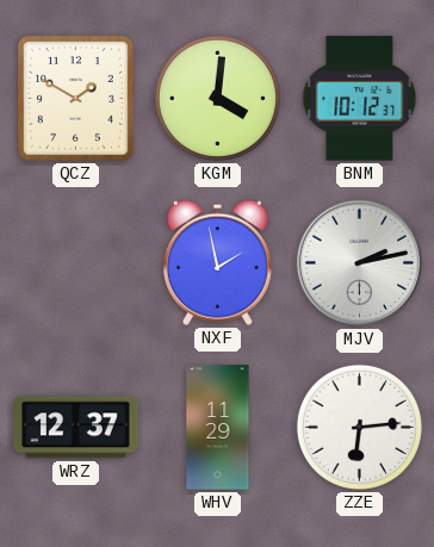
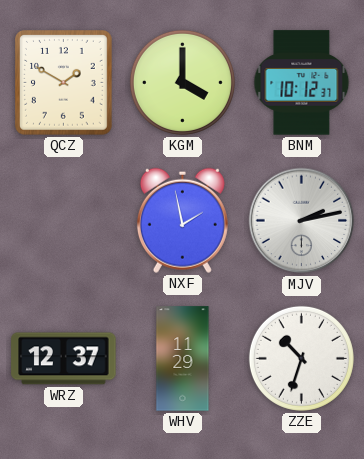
KGM: 4:01 -> 4:00
ZZE: 6:14 -> 10:33
